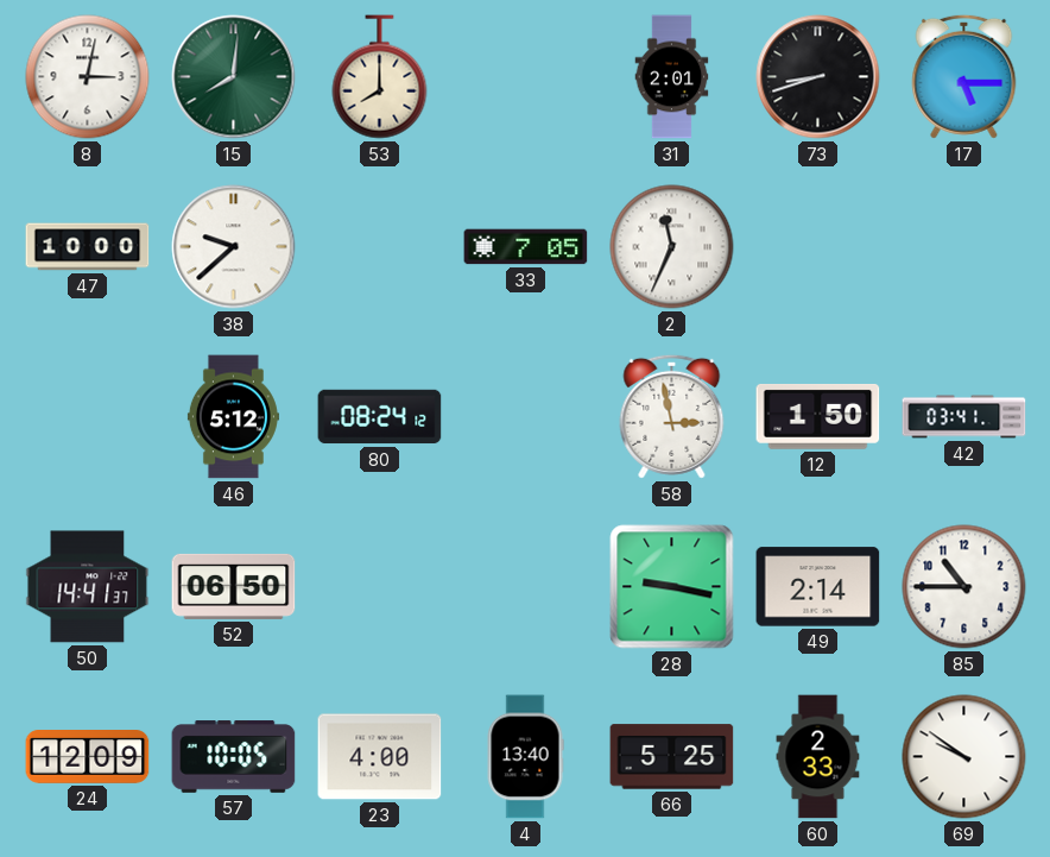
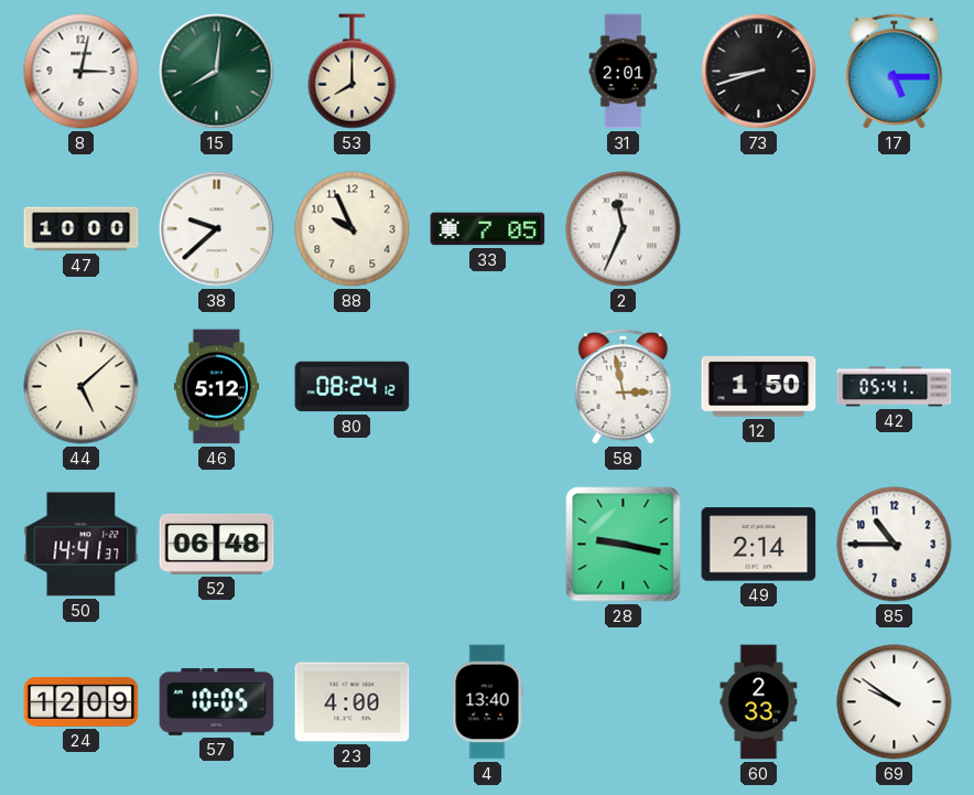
88: none -> 9:56
44: none -> 5:08
42: 03:41 -> 05:41
52: 06:50 -> 06:48
66: 5:25 -> none
